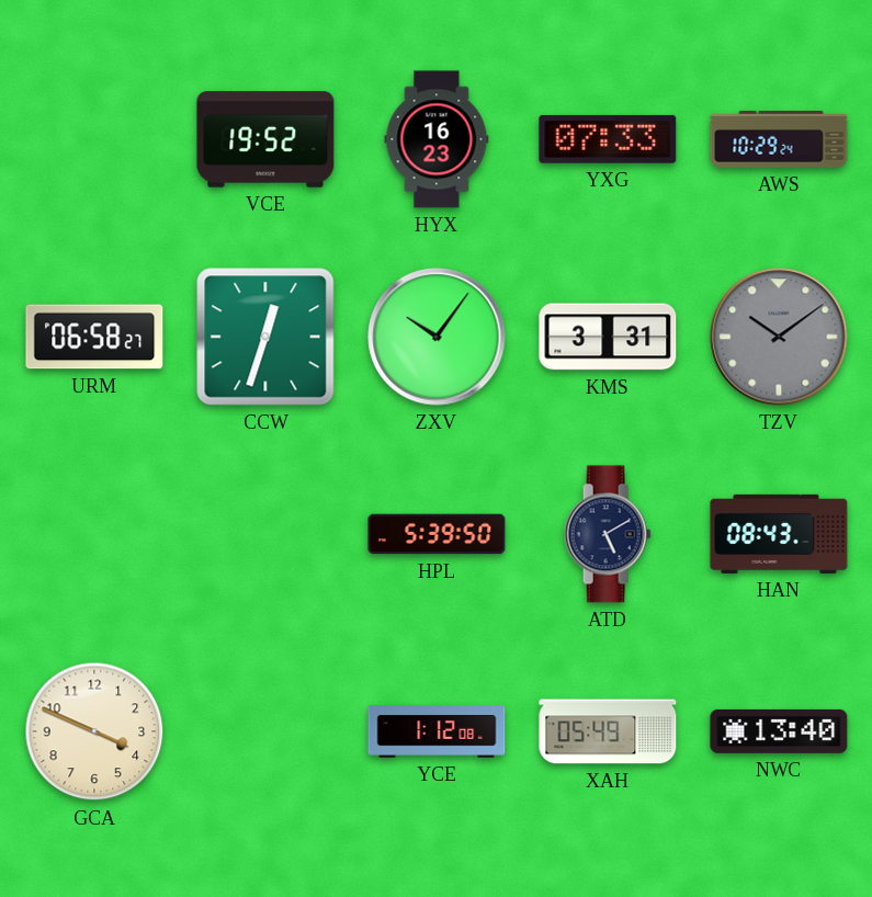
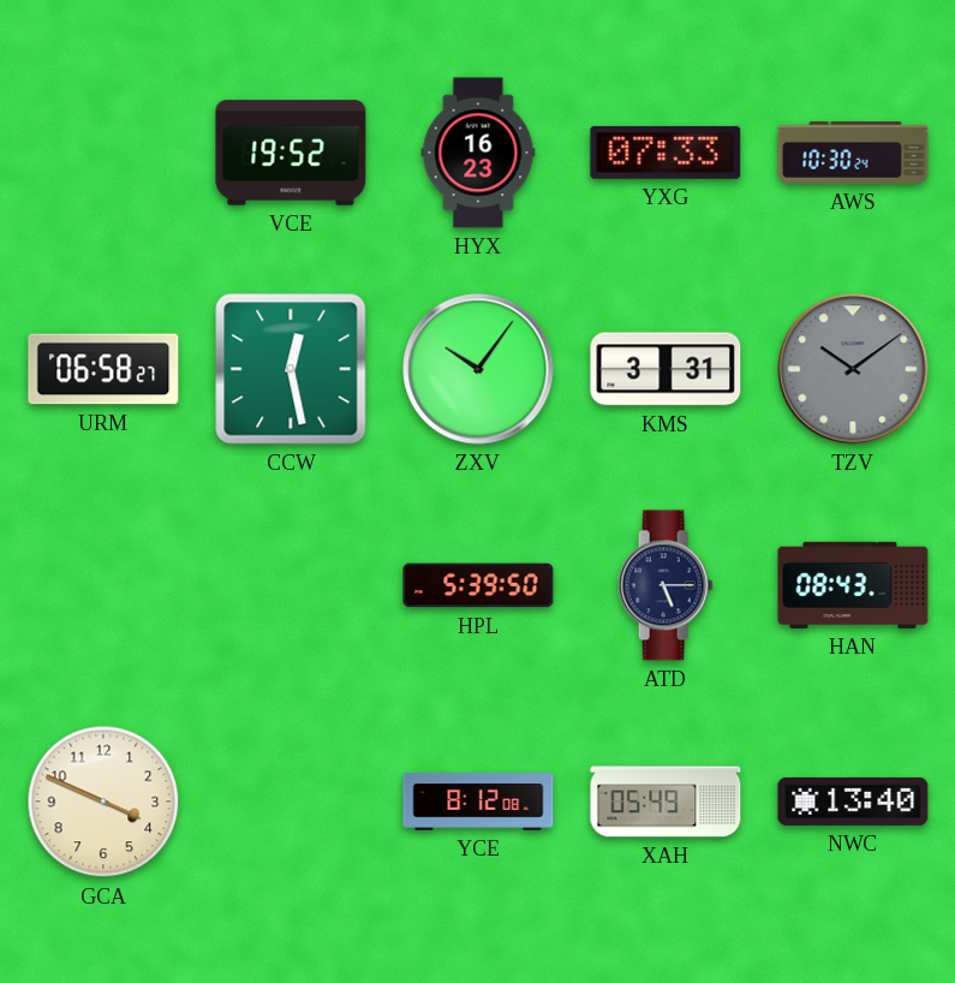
AWS: 10:29 -> 10:30
CCW: 12:33 -> 12:28
ATD: 5:10 -> 5:15
YCE: 1:12 -> 8:12
